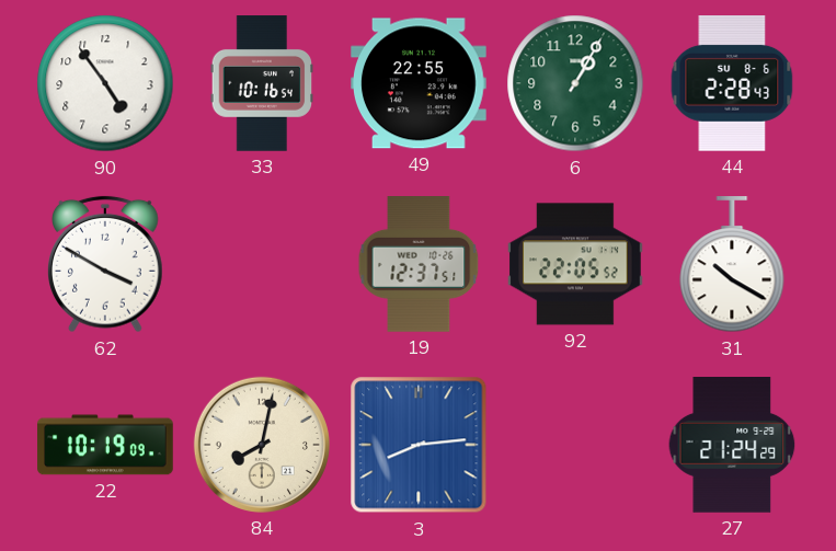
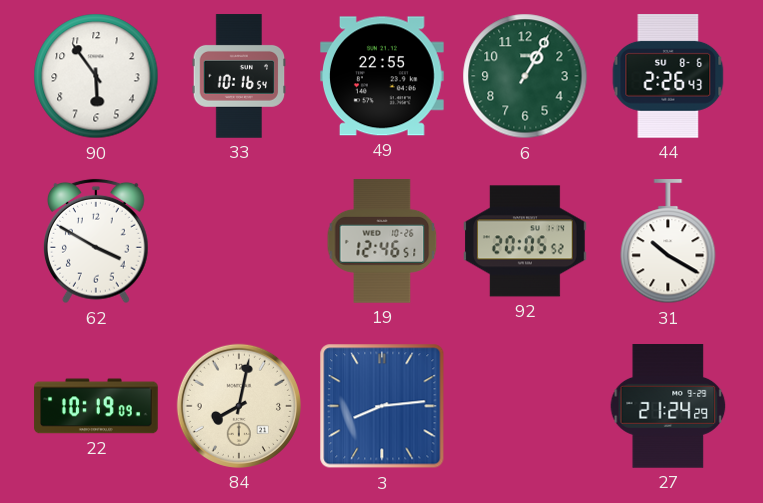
90: 4:54 -> 5:54
44: 2:28 -> 2:26
19: 12:37 -> 12:46
92: 22:05 -> 20:05
